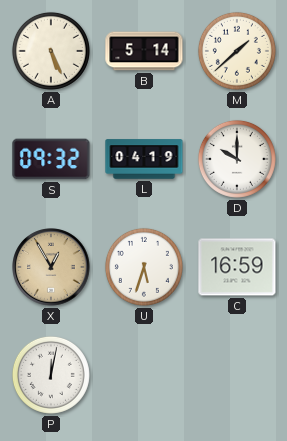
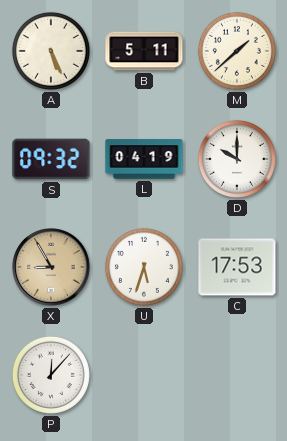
B: 5:14 -> 5:11
X: 12:55 -> 8:55
C: 16:59 -> 17:53
P: 12:02 -> 12:07
